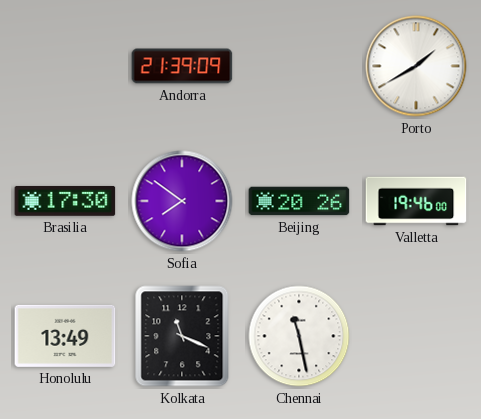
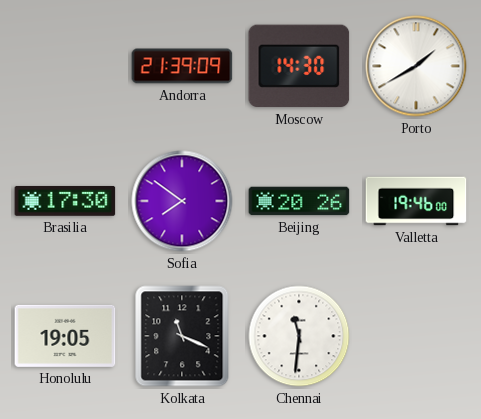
Moscow: none -> 14:30
Honolulu: 13:49 -> 19:05
Chennai: 11:28 -> 11:31
